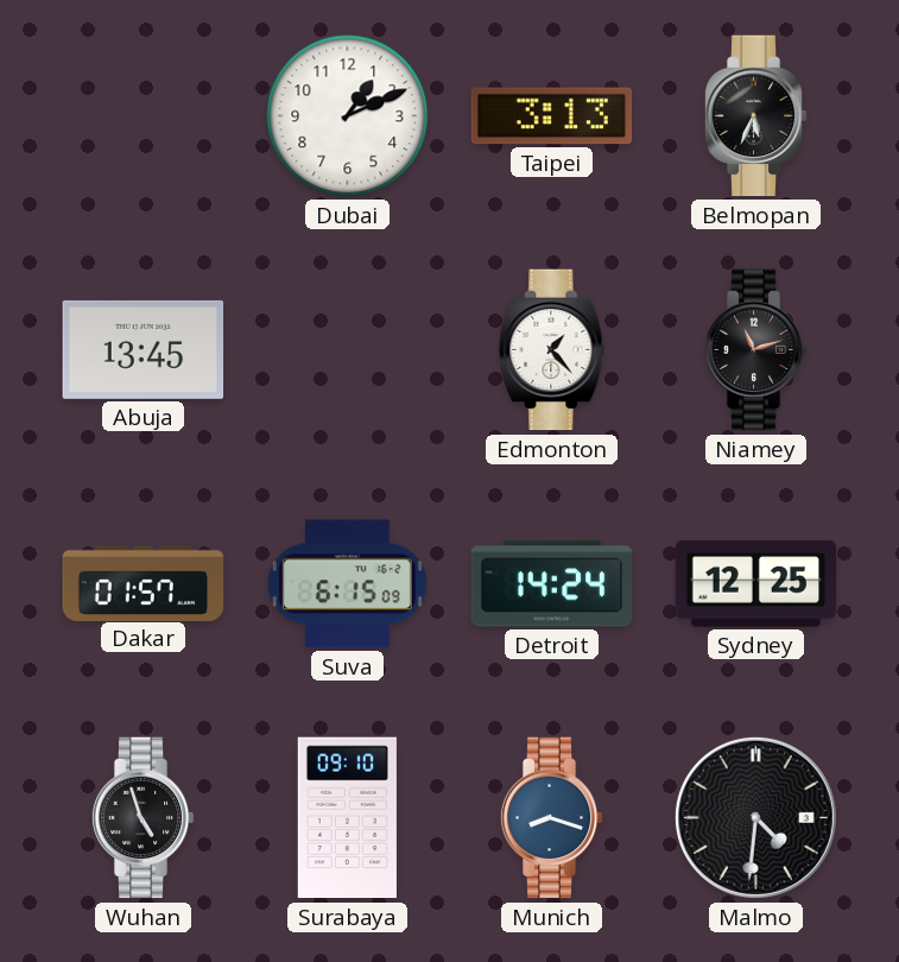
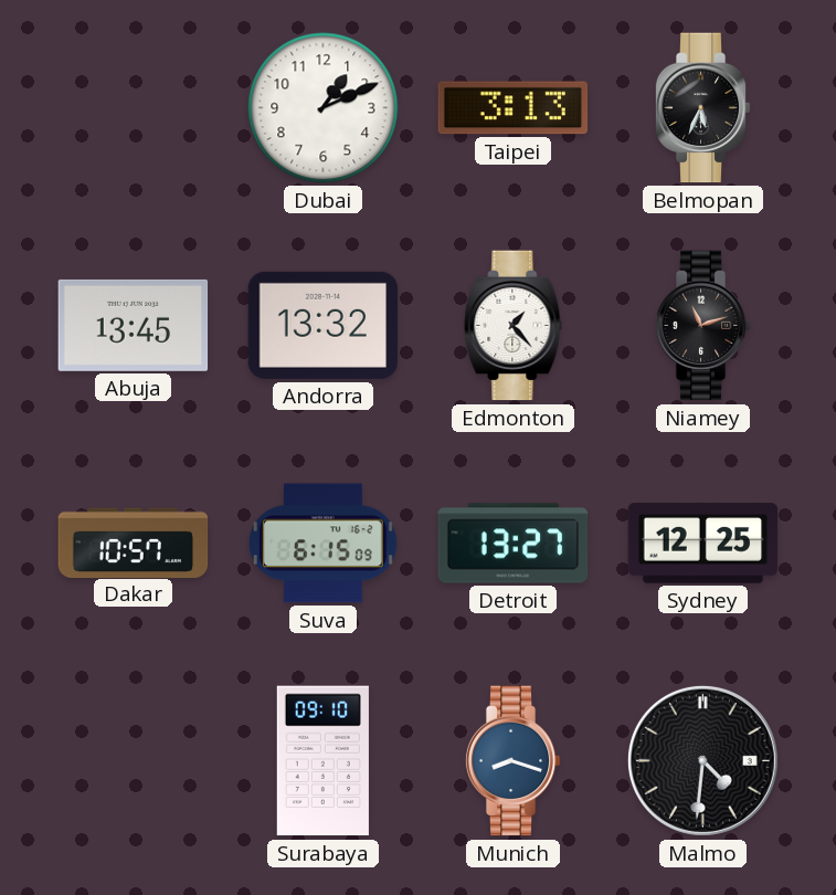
Andorra: none -> 13:32
Dakar: 01:57 -> 10:57
Detroit: 14:24 -> 13:27
Wuhan: 4:57 -> none
